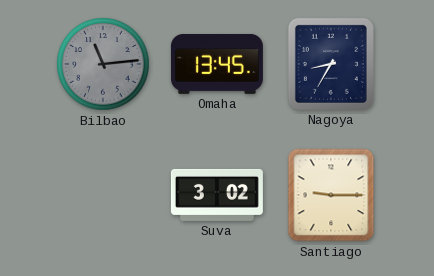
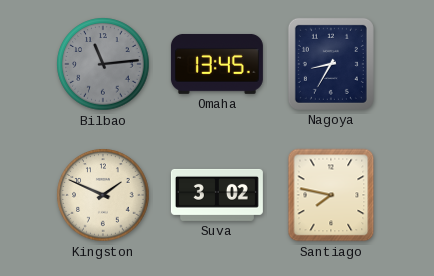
Kingston: none -> 1:49
Santiago: 9:15 -> 7:47
